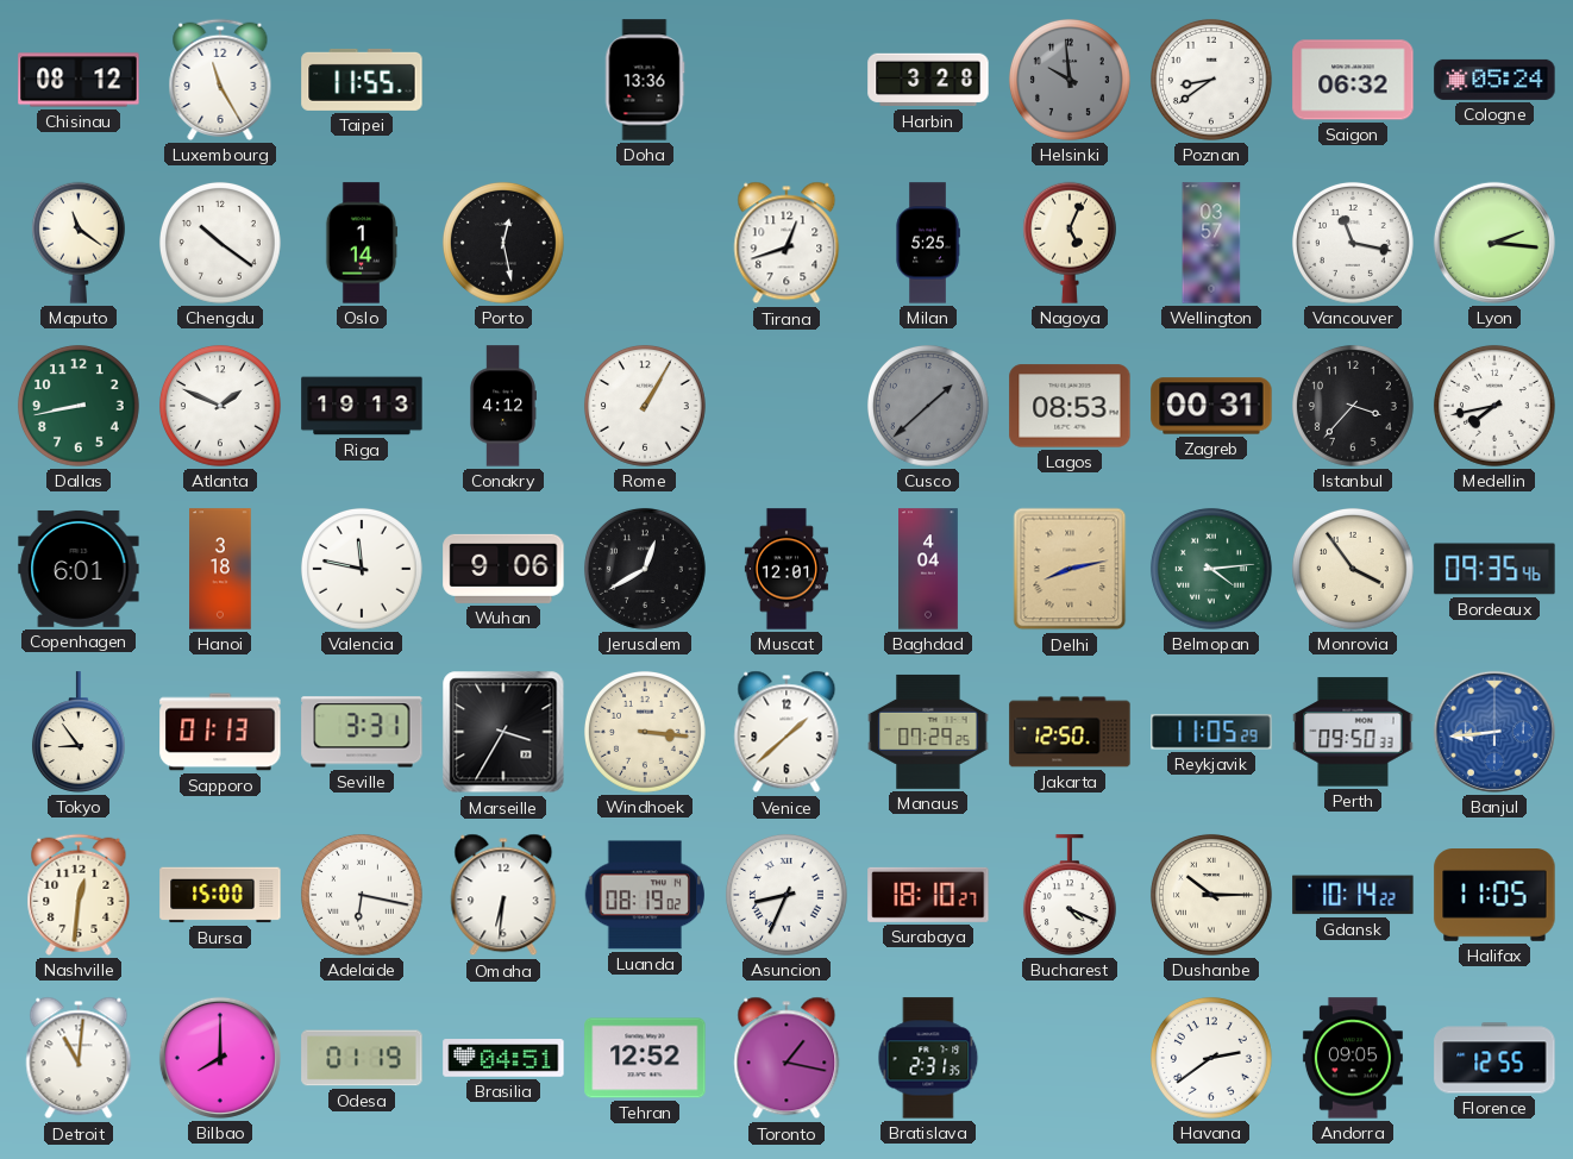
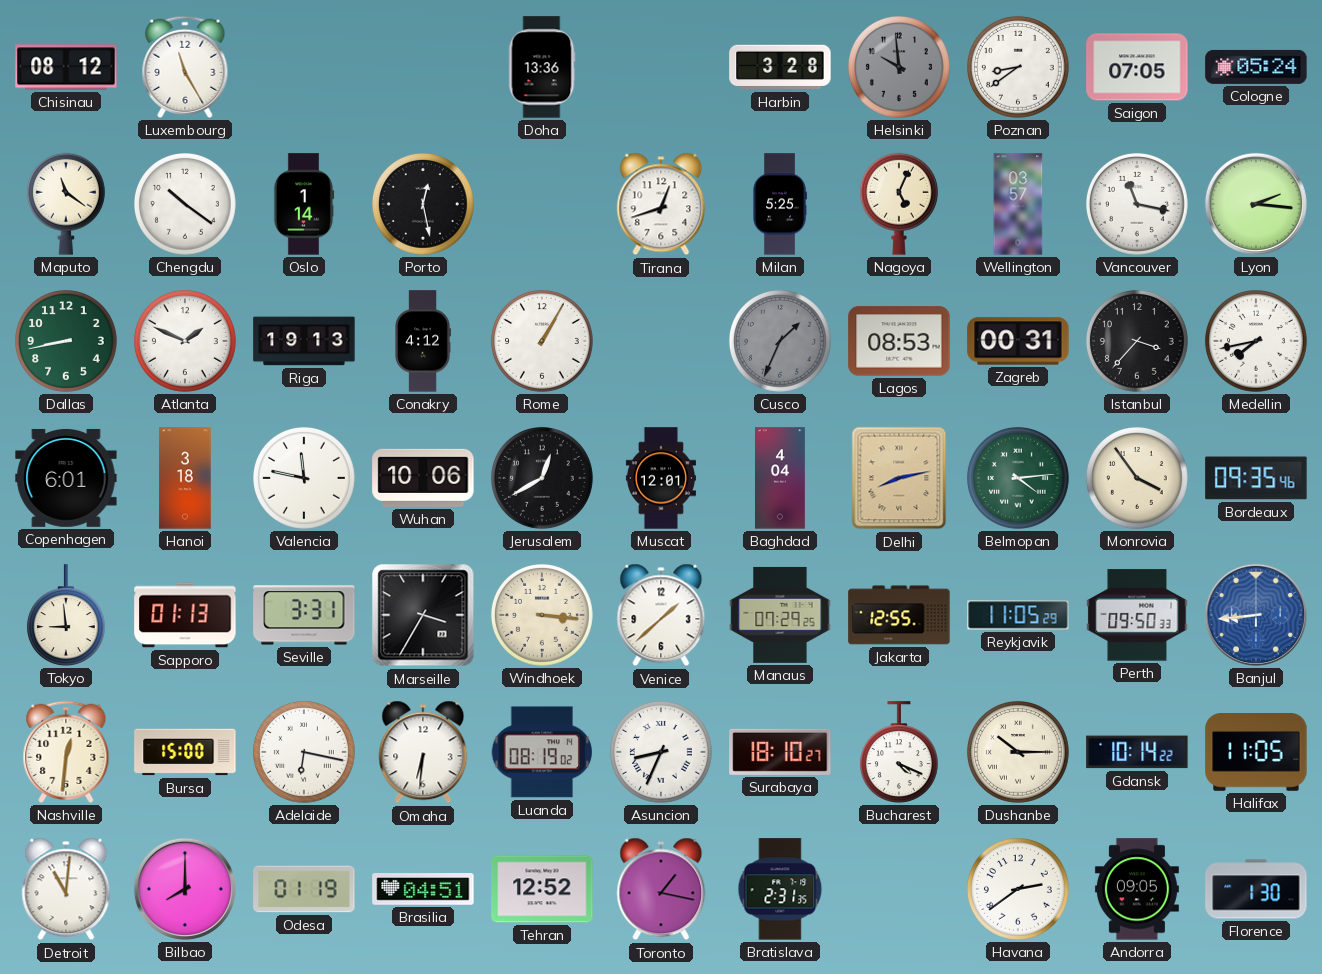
Taipei: 11:55 -> none
Saigon: 06:32 -> 07:05
Cusco: 1:38 -> 1:34
Wuhan: 9:06 -> 10:06
Tokyo: 8:54 -> 8:59
Jakarta: 12:50 -> 12:55
Florence: 12:55 -> 1:30
